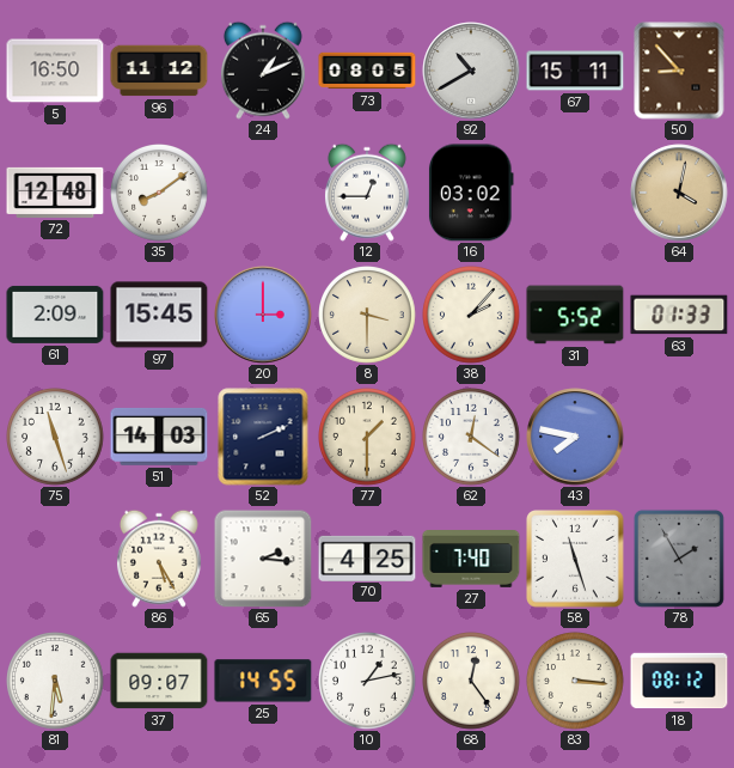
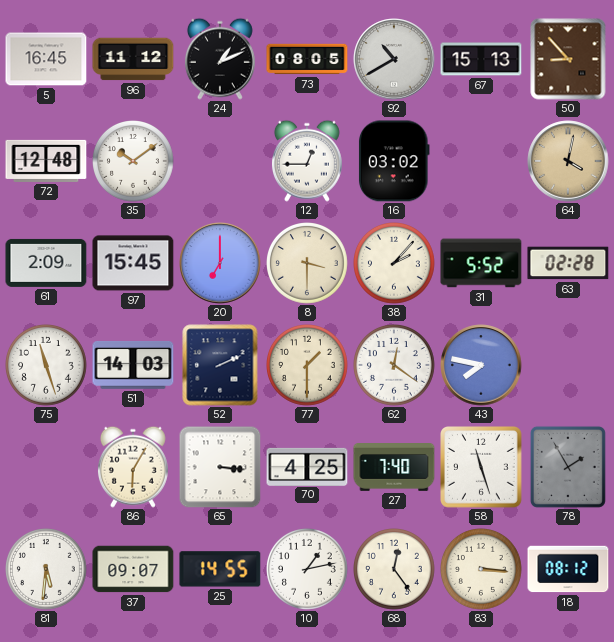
5: 16:50 -> 16:45
67: 15:11 -> 15:13
35: 8:09 -> 10:09
20: 3:00 -> 7:00
63: 01:33 -> 02:28
86: 5:25 -> 6:05
65: 2:16 -> 3:16
